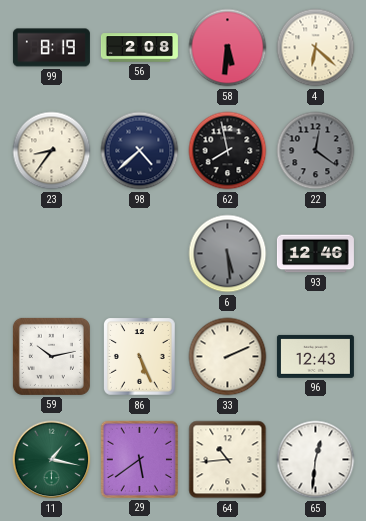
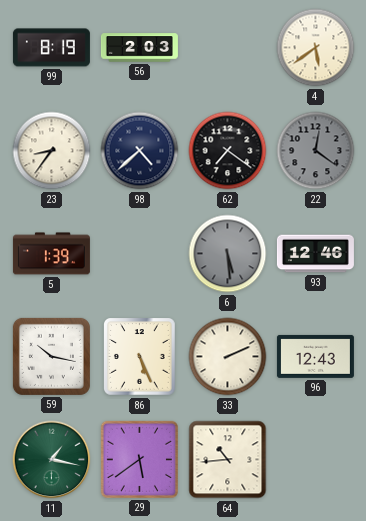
56: 2:08 -> 2:03
58: 5:31 -> none
4: 6:22 -> 5:39
62: 7:58 -> 7:21
5: none -> 1:39
59: 10:13 -> 10:17
65: 12:31 -> none
